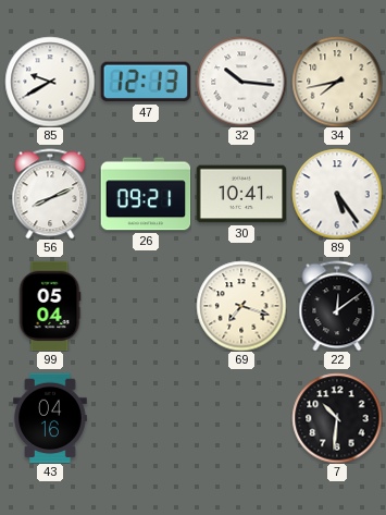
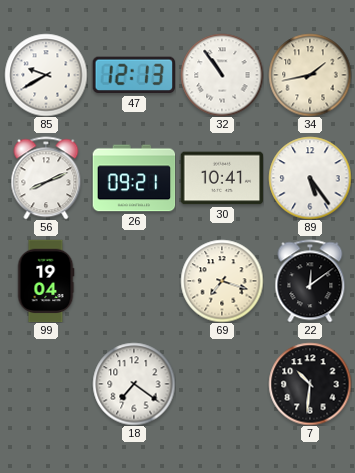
32: 10:16 -> 10:54
34: 7:43 -> 1:43
99: 05:04 -> 19:04
43: 04:16 -> none
18: none -> 7:21
